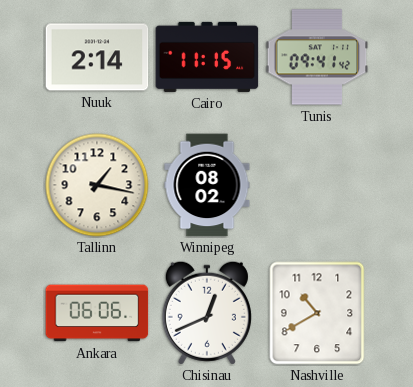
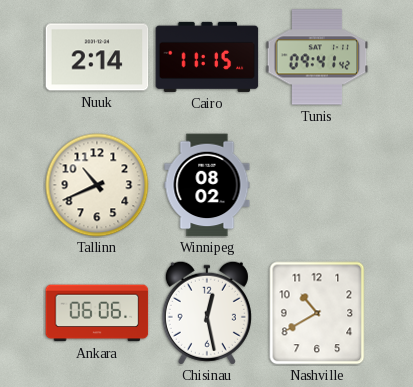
Tallinn: 1:17 -> 10:41
Chisinau: 12:41 -> 12:28
